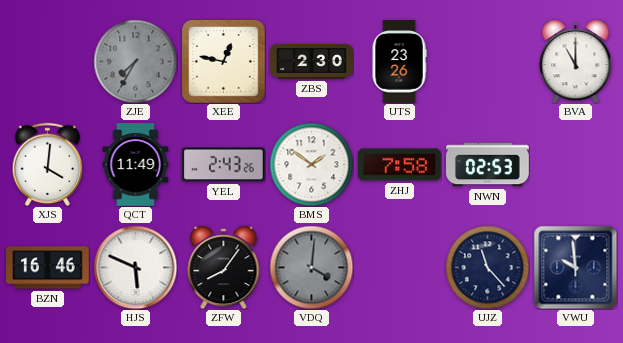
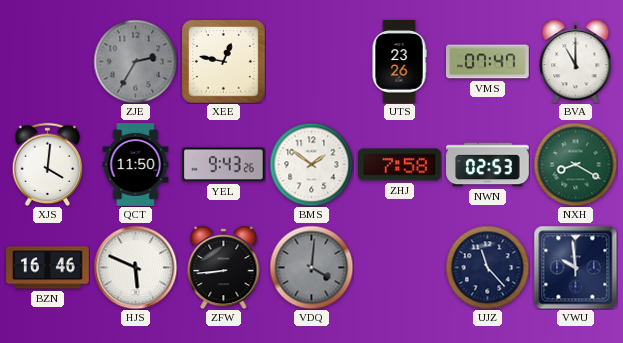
ZJE: 7:35 -> 2:35
ZBS: 2:30 -> none
VMS: none -> 07:47
QCT: 11:49 -> 11:50
YEL: 2:43 -> 9:43
NXH: none -> 8:20
ZFW: 8:06 -> 8:44
